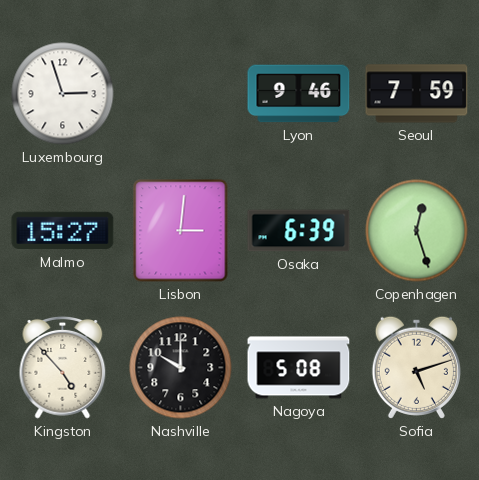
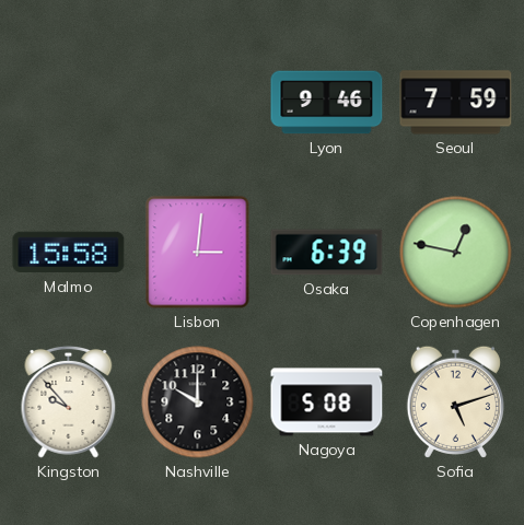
Luxembourg: 2:57 -> none
Malmo: 15:27 -> 15:58
Copenhagen: 12:27 -> 12:47
Kingston: 4:53 -> 9:53
